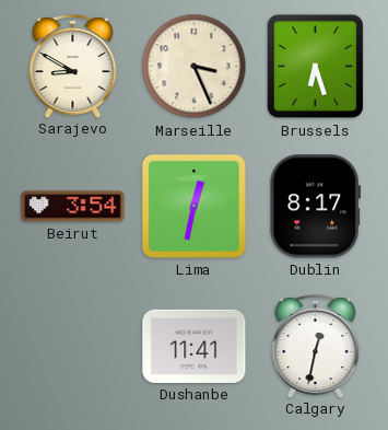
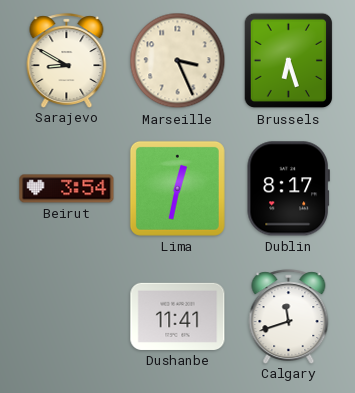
Calgary: 12:32 -> 11:42
